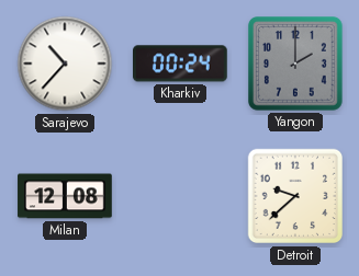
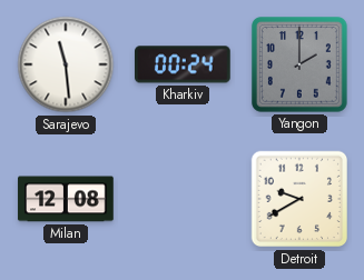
Sarajevo: 10:37 -> 11:29
Detroit: 9:38 -> 9:40
